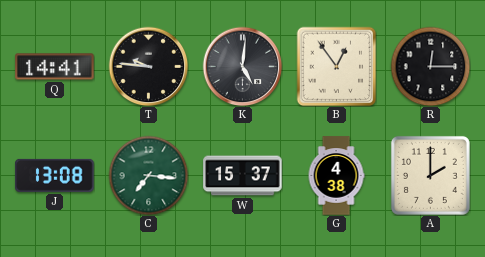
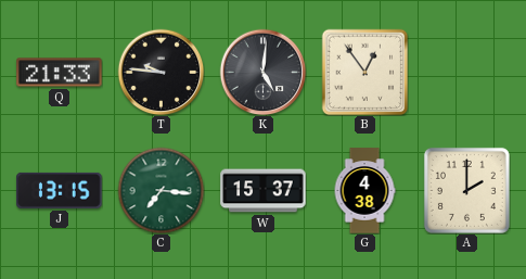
Q: 14:41 -> 21:33
R: 12:15 -> none
J: 13:08 -> 13:15
